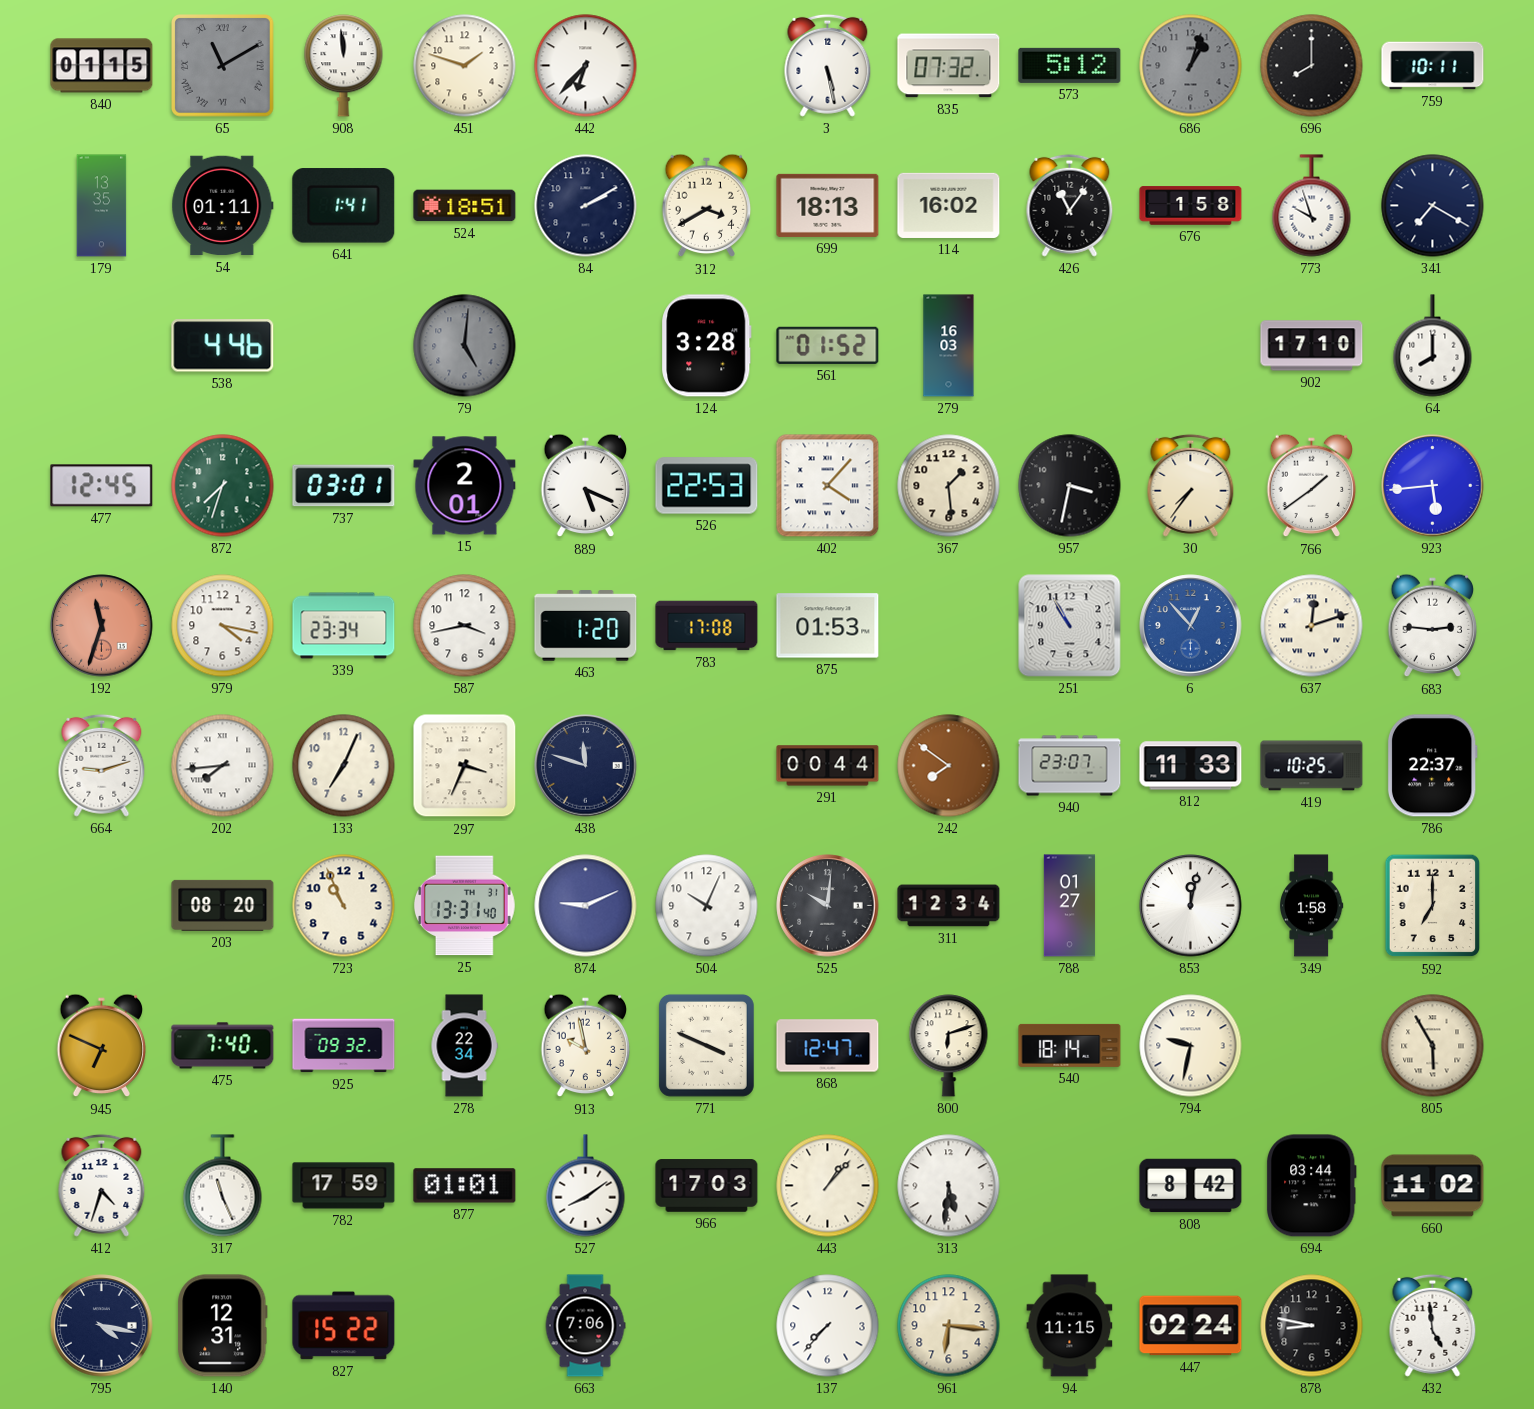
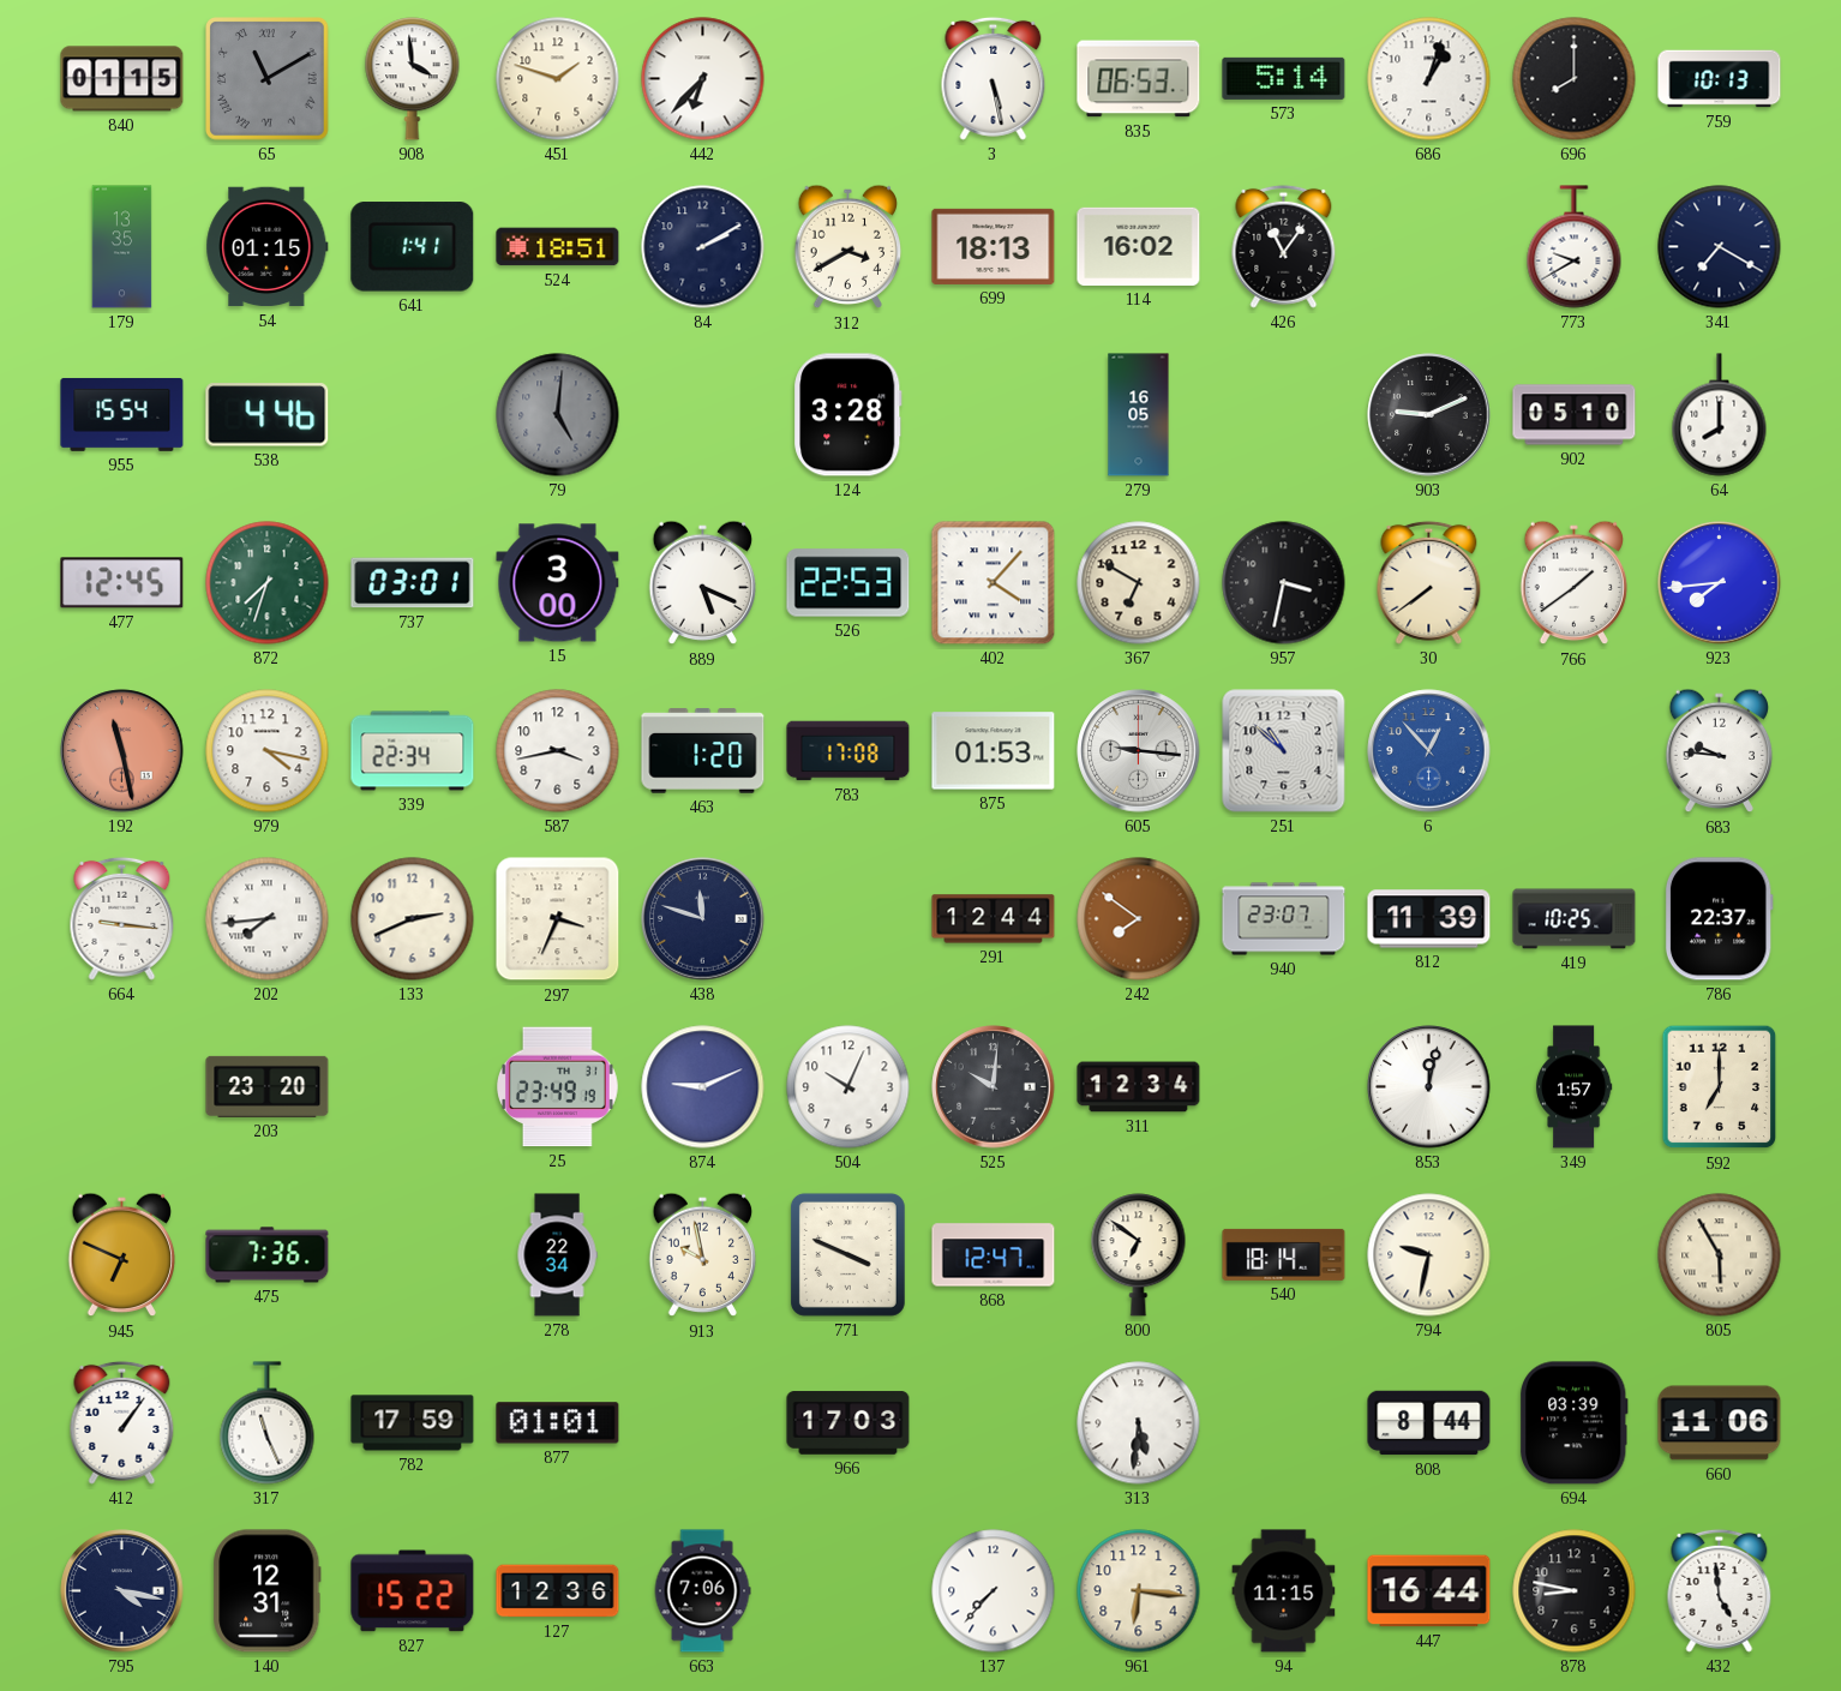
908: 11:59 -> 3:59
835: 07:32 -> 06:53
573: 5:12 -> 5:14
686 dial: grey -> white
759: 10:11 -> 10:13
54: 01:11 -> 01:15
676: 1:58 -> none
773: 9:57 -> 9:40
955: none -> 15:54
561: 01:52 -> none
279: 16:03 -> 16:05
903: none -> 9:11
902: 17:10 -> 05:10
15: 2:01 -> 3:00
367: 1:29 -> 6:50
30: 7:36 -> 7:39
923: 5:44 -> 7:44
192: 11:33 -> 11:28
339: 23:34 -> 22:34
605: none -> 9:16
251: 10:55 -> 10:52
637: 12:12 -> none
683: 2:46 -> 9:46
664: 9:12 -> 9:16
133: 7:04 -> 2:41
291: 00:44 -> 12:44
812: 11:33 -> 11:39
203: 08:20 -> 23:20
723: 10:56 -> none
25: 13:31 -> 23:49
788: 01:27 -> none
349: 1:58 -> 1:57
475: 7:40 -> 7:36
925: 09:32 -> none
800: 6:12 -> 6:51
412: 4:33 -> 1:06
527: 8:09 -> none
443: 1:07 -> none
808: 8:42 -> 8:44
694: 03:44 -> 03:39
660: 11:02 -> 11:06
127: none -> 12:36
447: 02:24 -> 16:44
